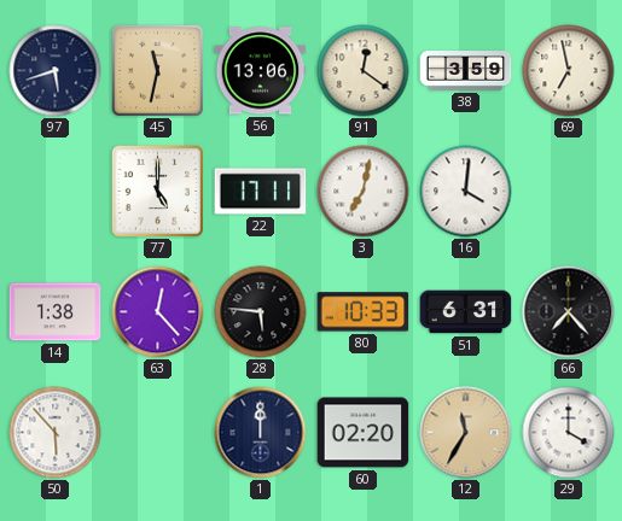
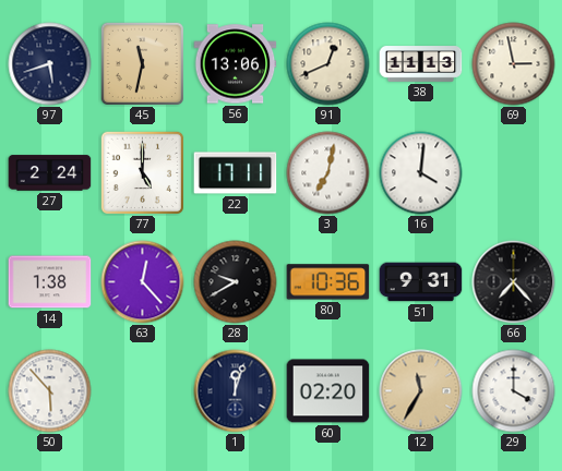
91: 12:21 -> 12:41
38: 3:59 -> 11:13
69: 6:58 -> 2:58
27: none -> 2:24
28: 5:46 -> 9:40
80: 10:33 -> 10:36
51: 6:31 -> 9:31
1: 12:00 -> 12:03
